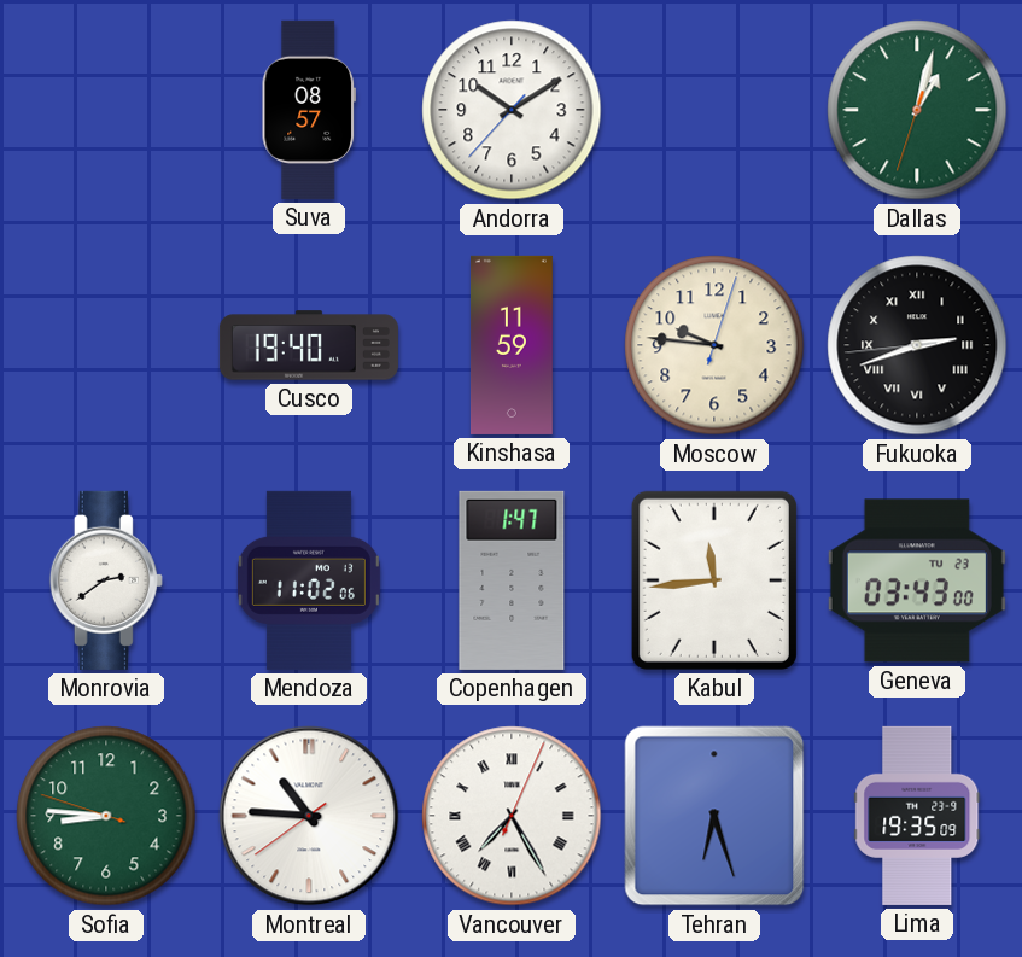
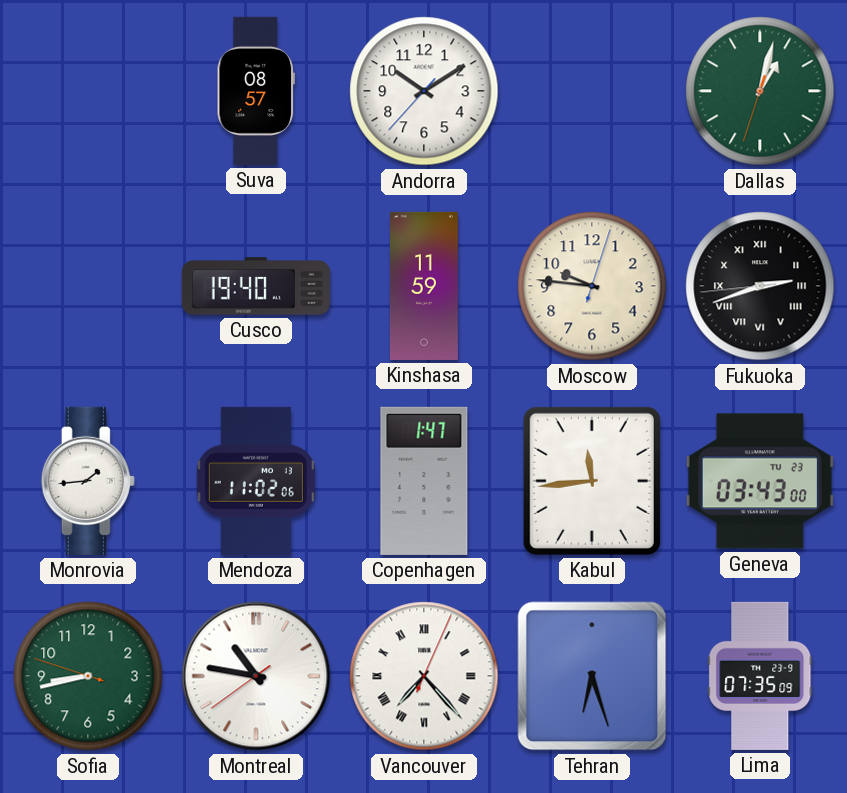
Monrovia: 2:39 -> 1:44
Sofia: 8:45 -> 8:42
Montreal: 10:45 -> 10:46
Vancouver: 7:25 -> 7:23
Lima: 19:35 -> 07:35
